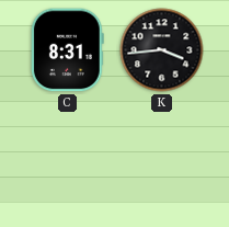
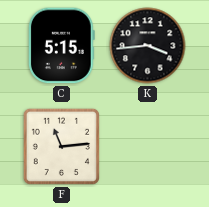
C: 8:31 -> 5:15
F: none -> 11:14
